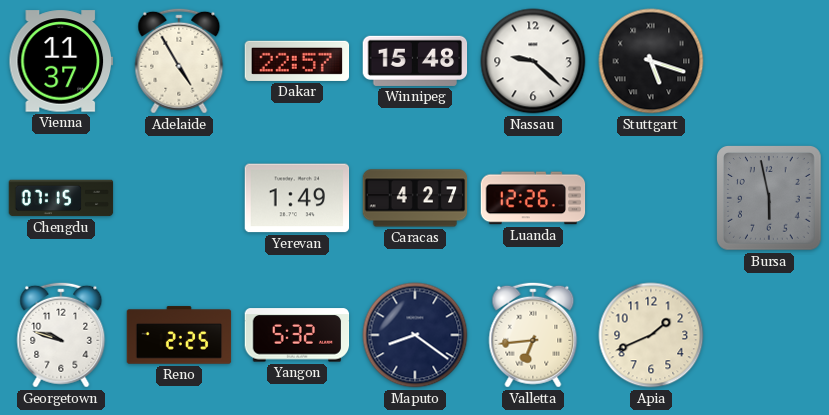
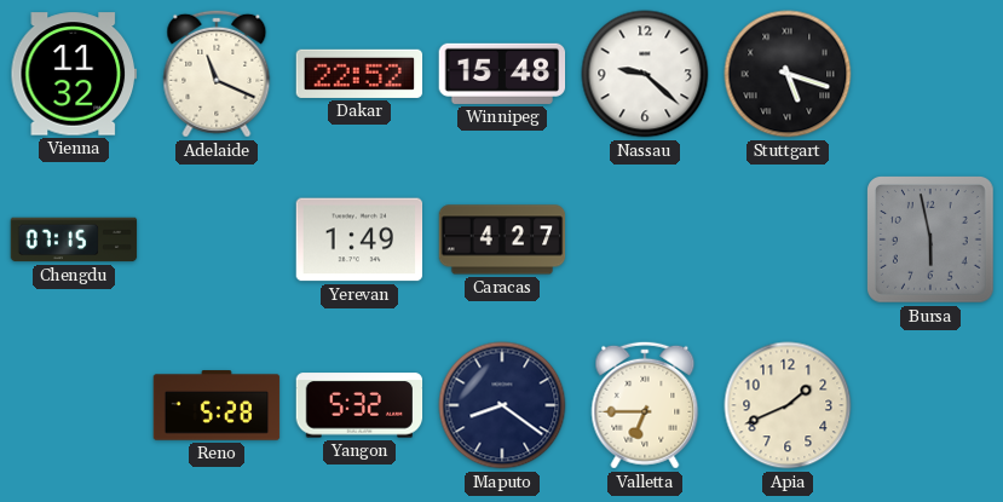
Vienna: 11:37 -> 11:32
Adelaide: 4:55 -> 11:19
Dakar: 22:57 -> 22:52
Luanda: 12:26 -> none
Georgetown: 9:48 -> none
Reno: 2:25 -> 5:28
Valletta: 6:44 -> 6:45
